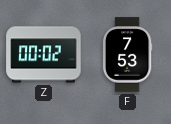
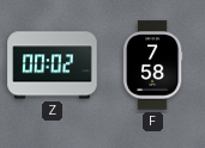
F: 7:53 -> 7:58
